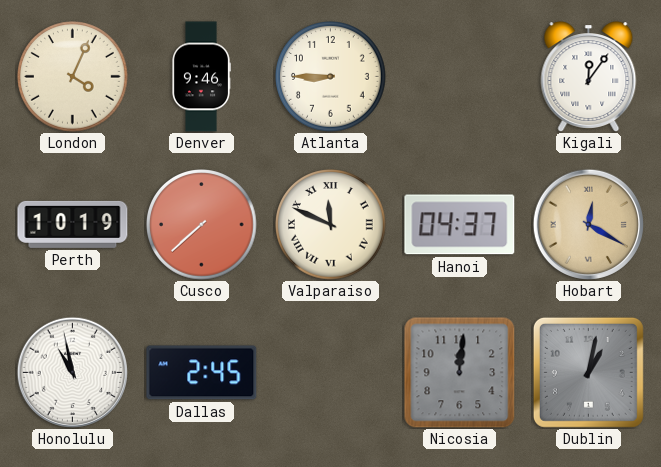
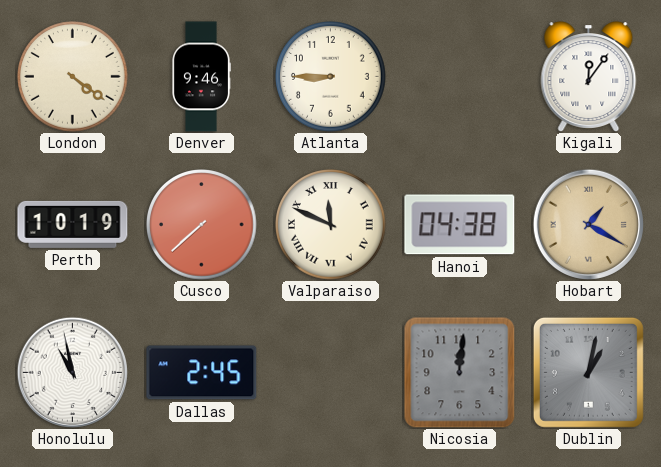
London: 4:04 -> 4:21
Hanoi: 04:37 -> 04:38
Hobart: 12:20 -> 1:20
